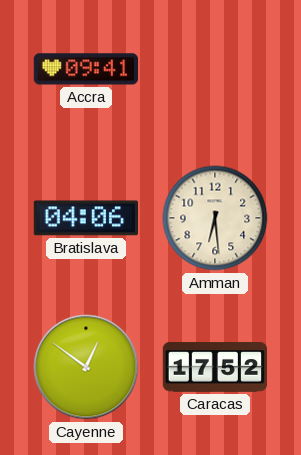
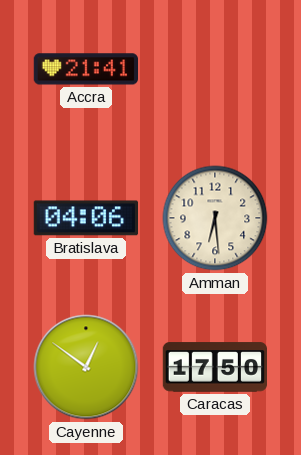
Accra: 09:41 -> 21:41
Caracas: 17:52 -> 17:50
